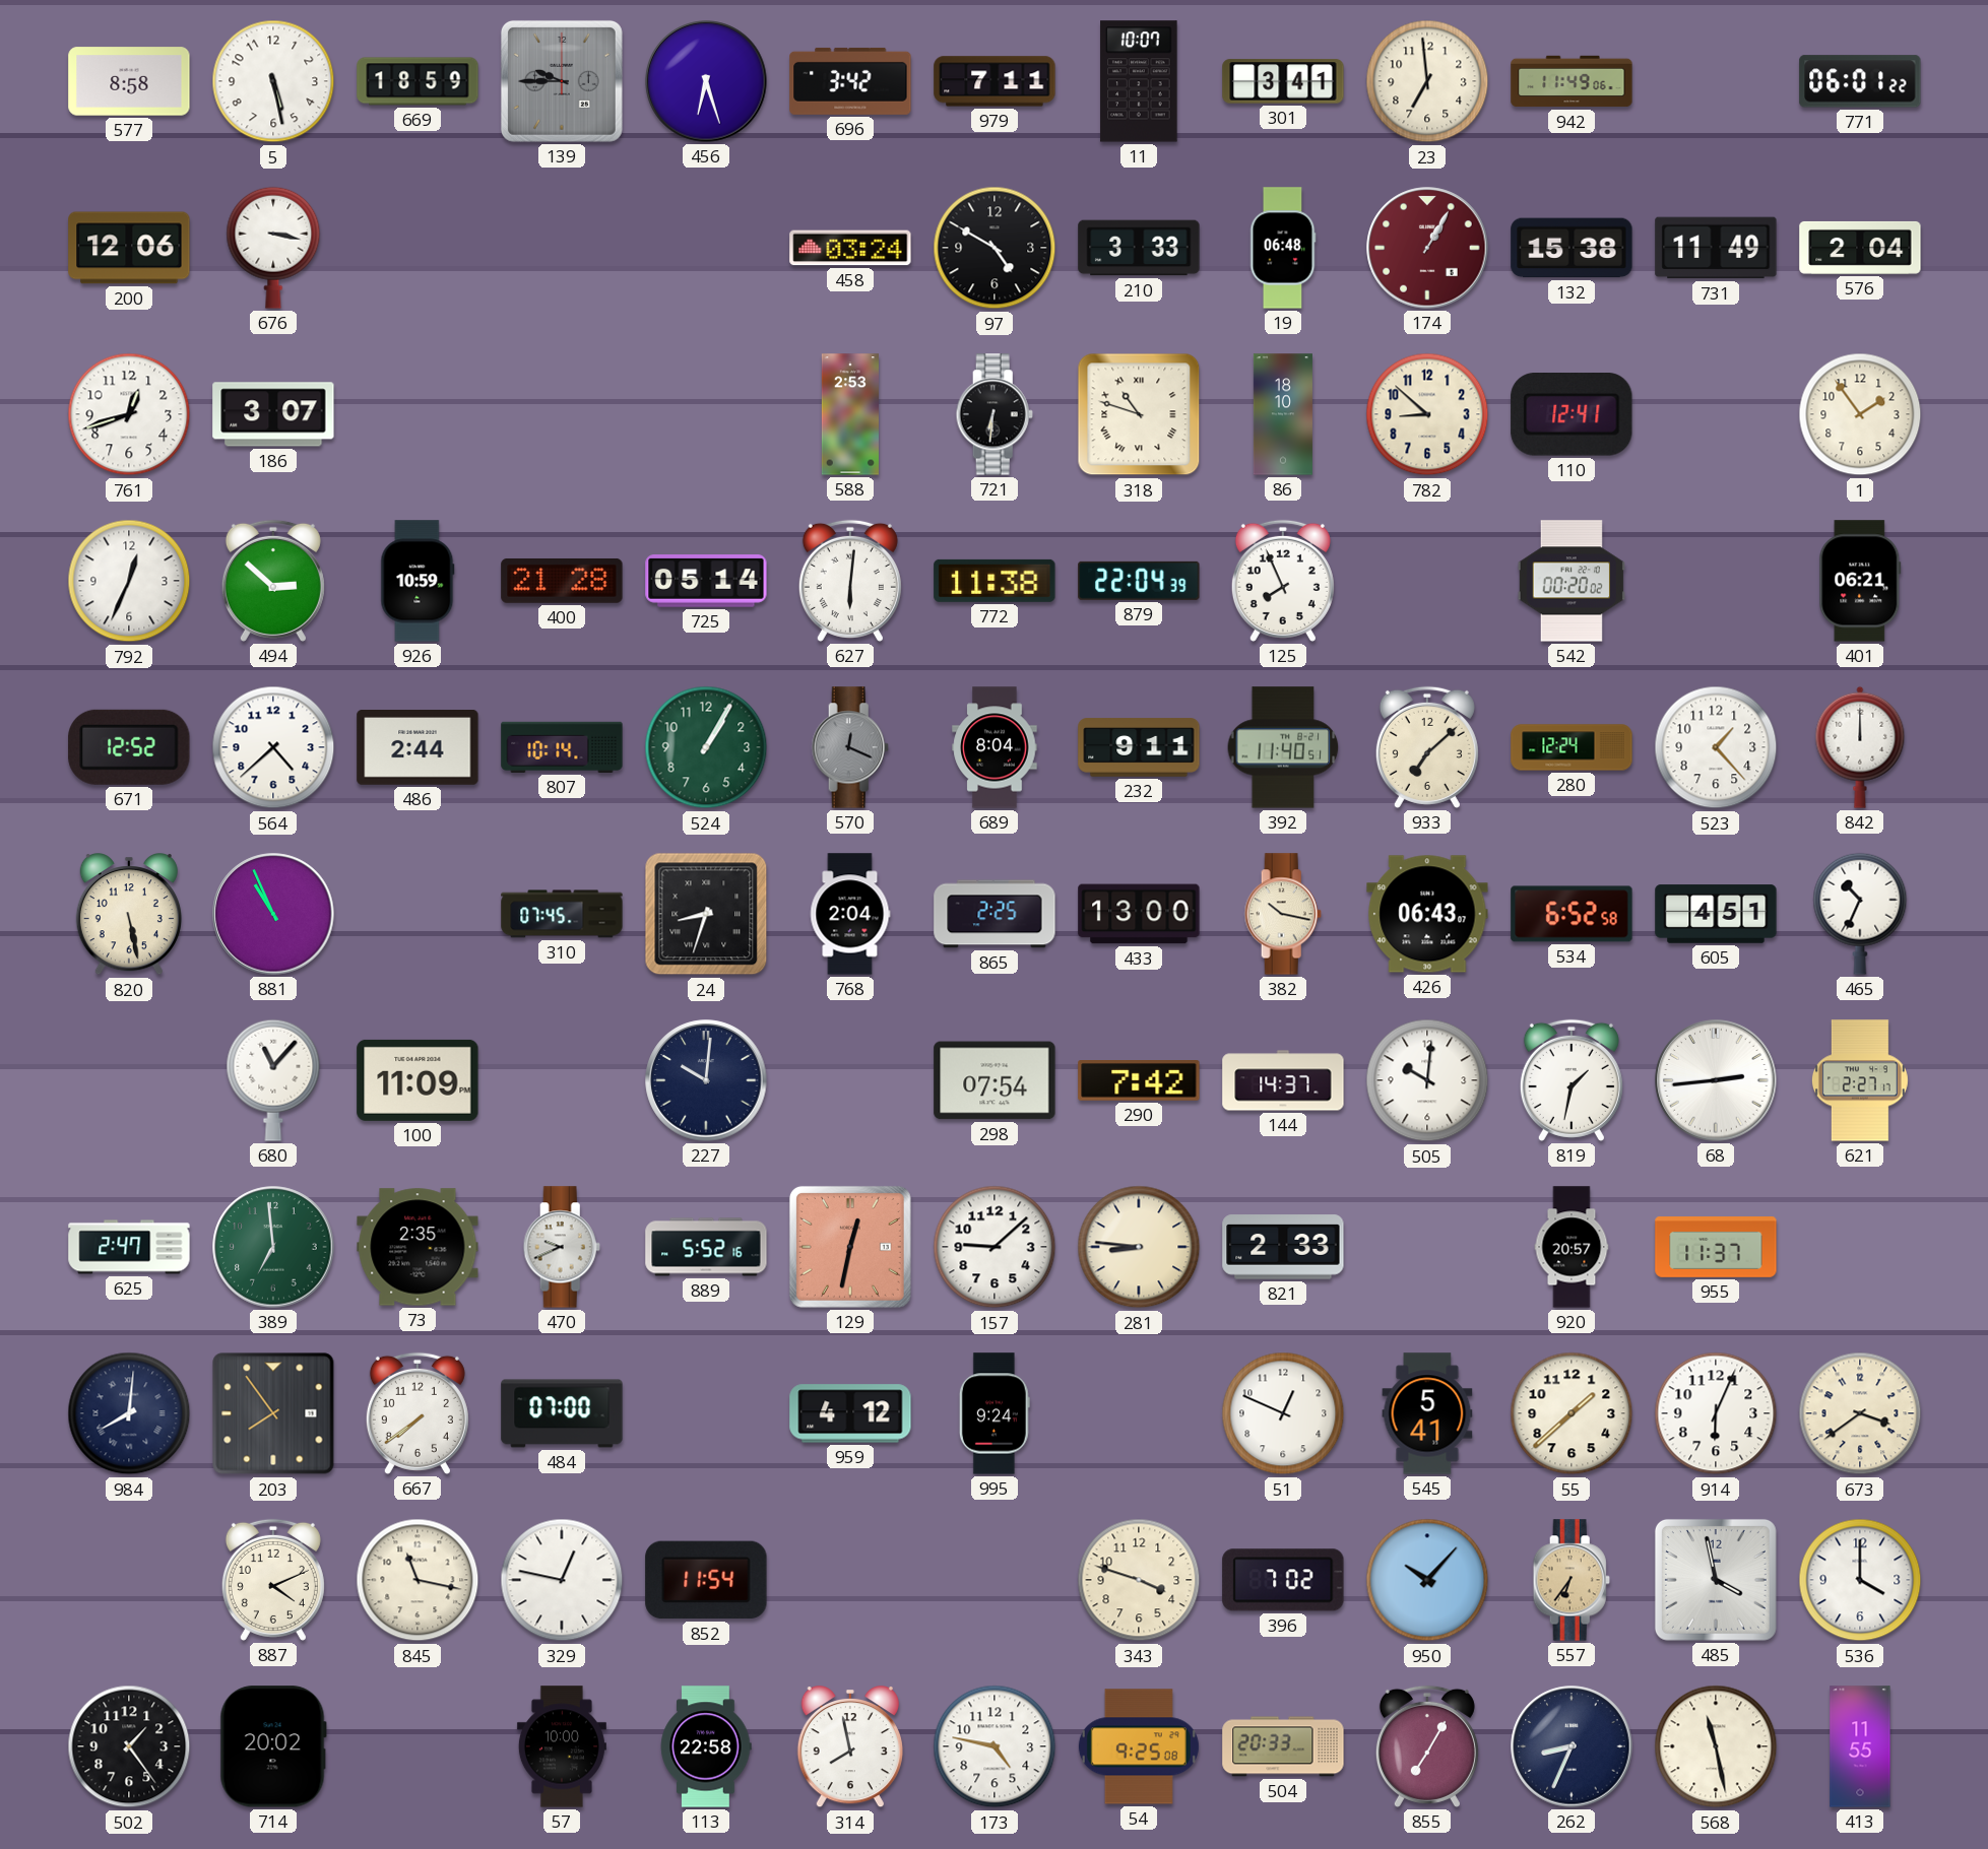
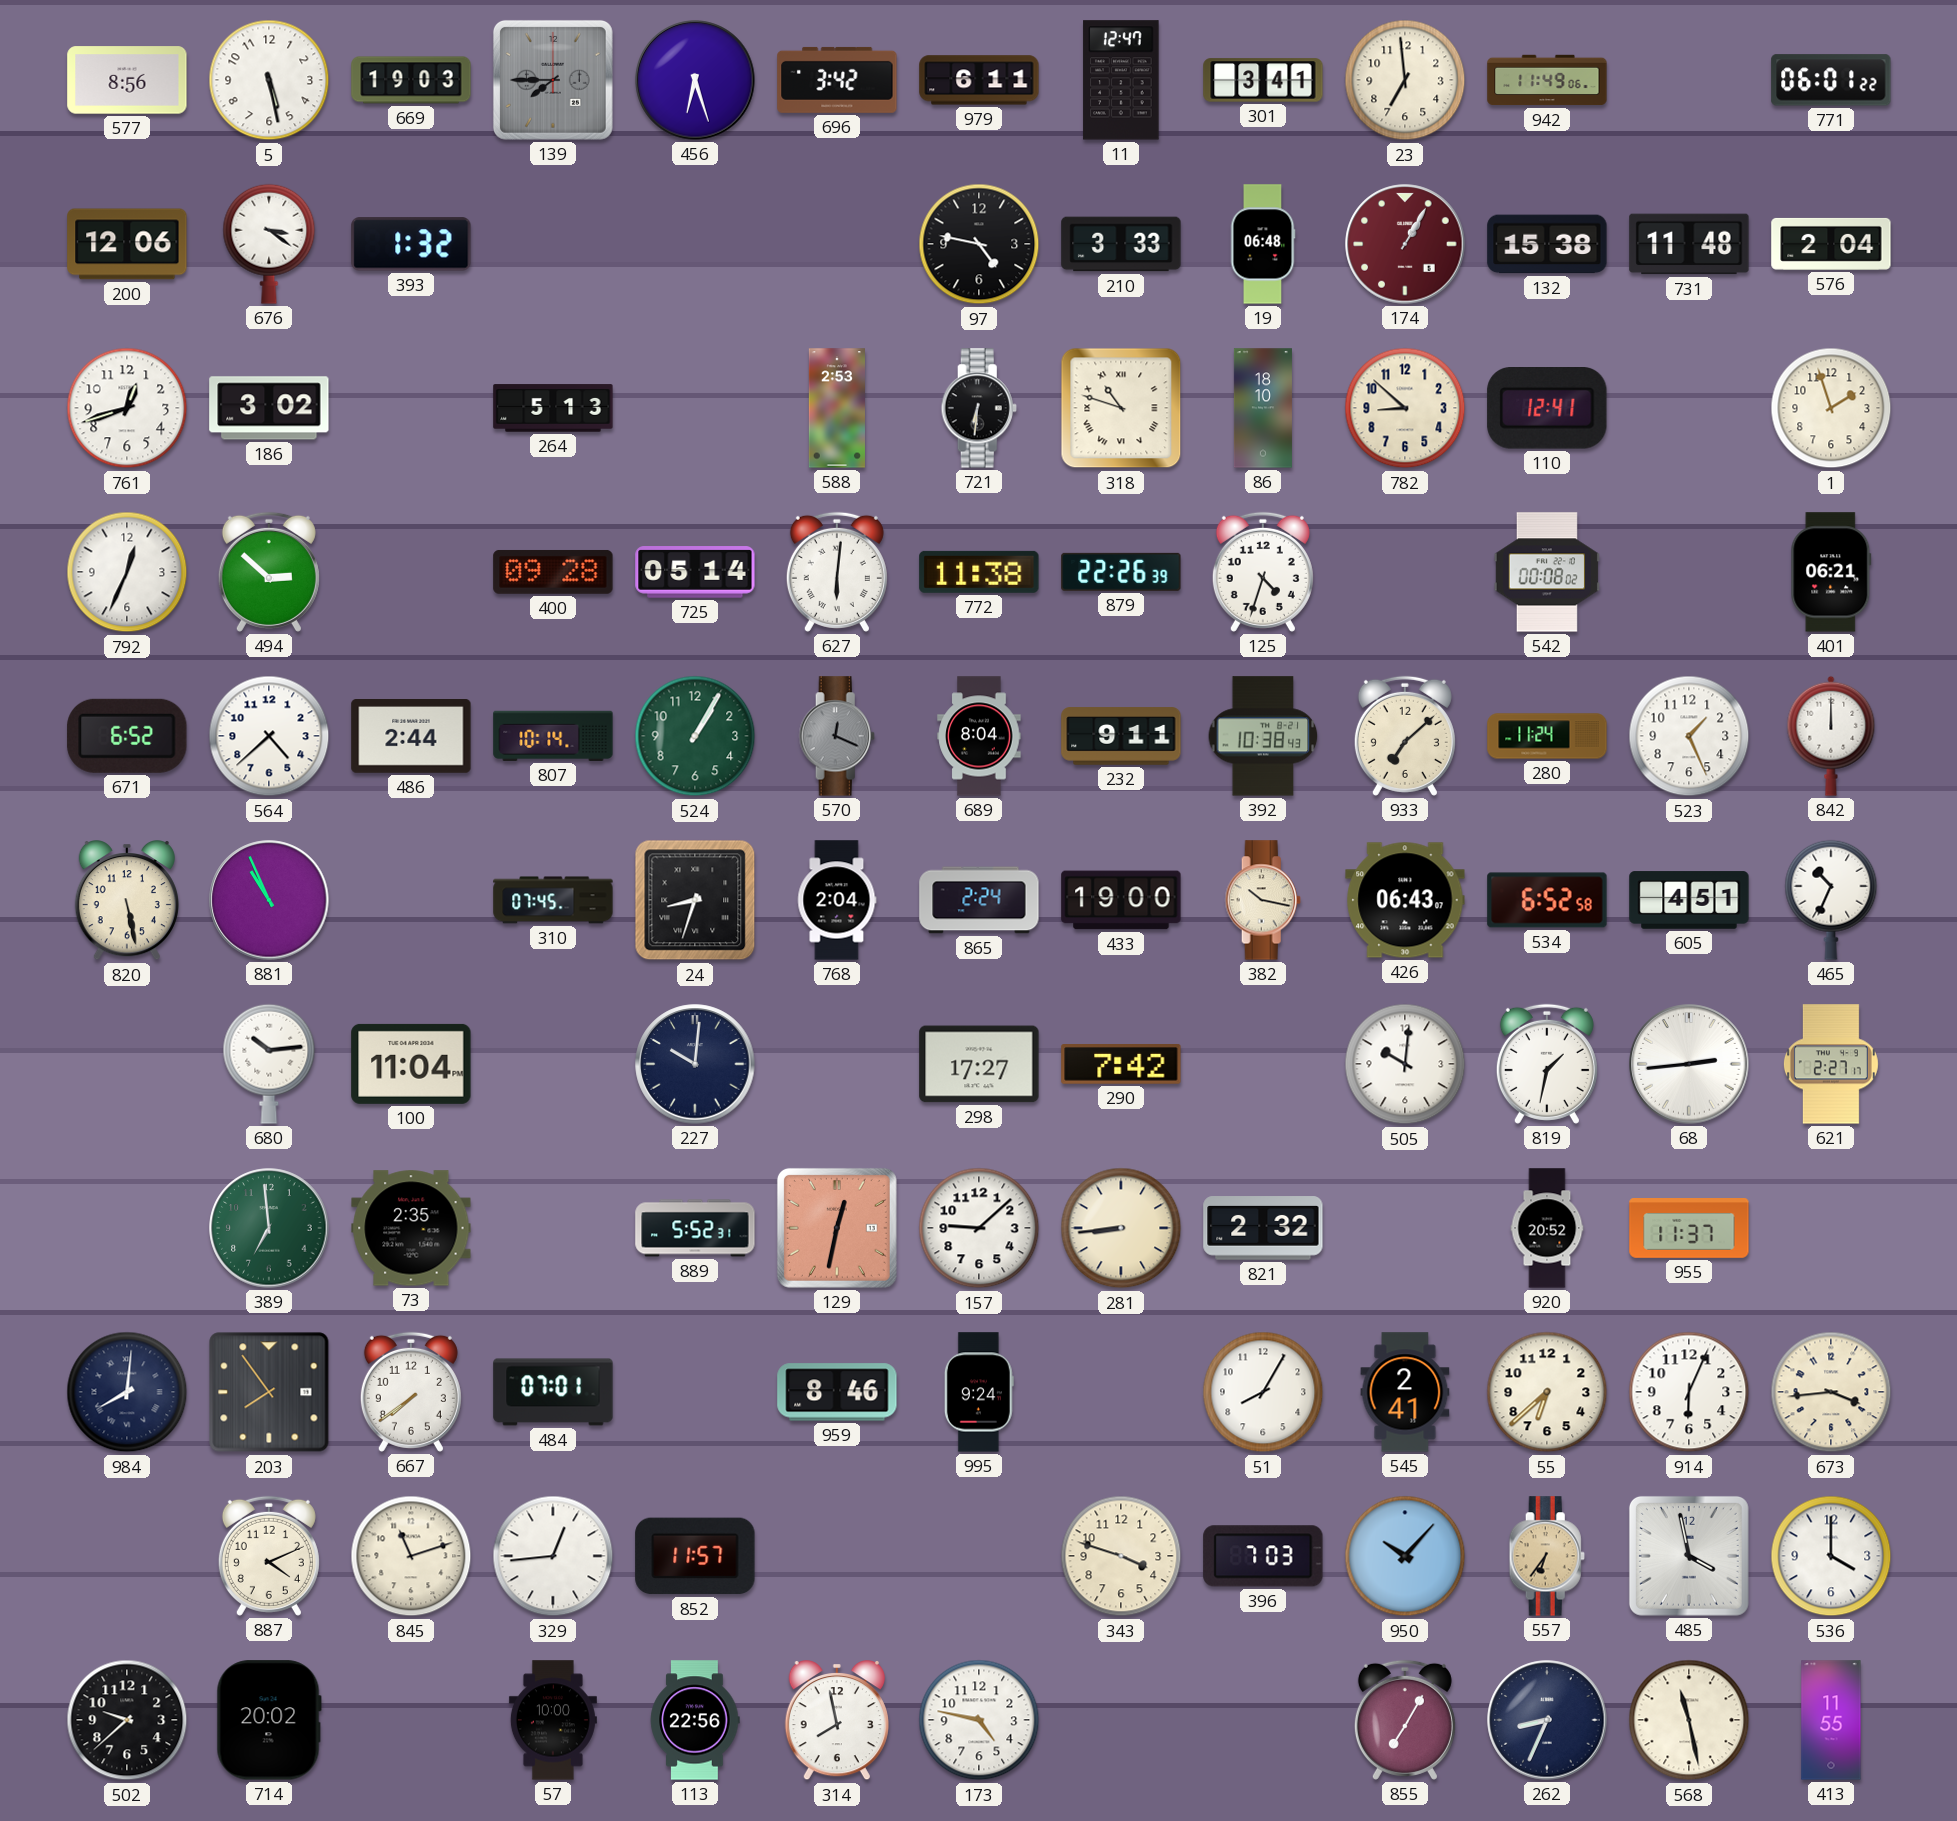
577: 8:58 -> 8:56
669: 18:59 -> 19:03
139: 9:45 -> 7:45
979: 7:11 -> 6:11
11: 10:07 -> 12:47
676: 3:17 -> 3:21
393: none -> 1:32
458: 03:24 -> none
97: 4:50 -> 4:47
731: 11:49 -> 11:48
186: 3:07 -> 3:02
264: none -> 5:13
1: 1:54 -> 1:57
926: 10:59 -> none
400: 21:28 -> 09:28
879: 22:04 -> 22:26
125: 7:56 -> 4:33
542: 00:20 -> 00:08
671: 12:52 -> 6:52
392: 11:40 -> 10:38
280: 12:24 -> 11:24
523: 1:23 -> 1:26
865: 2:25 -> 2:24
433: 13:00 -> 19:00
680: 11:07 -> 10:14
100: 11:09 -> 11:04
298: 07:54 -> 17:27
144: 14:37 -> none
625: 2:47 -> none
470: 9:41 -> none
889: 5:52:16 -> 5:52:31
281: 8:46 -> 8:44
821: 2:33 -> 2:32
920: 20:57 -> 20:52
484: 07:00 -> 07:01
959: 4:12 -> 8:46
51: 12:49 -> 8:05
545: 5:41 -> 2:41
55: 1:38 -> 6:38
673: 3:39 -> 3:44
845: 11:17 -> 11:12
329: 12:47 -> 12:44
852: 11:54 -> 11:57
396: 7:02 -> 7:03
502: 1:24 -> 9:38
113: 22:58 -> 22:56
54: 9:25 -> none
504: 20:33 -> none
